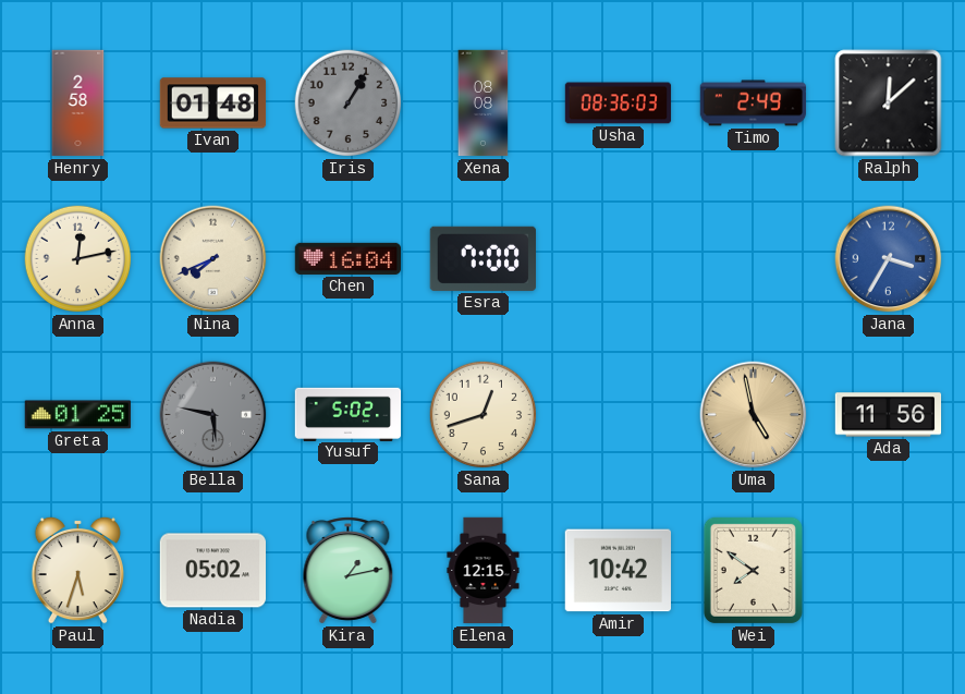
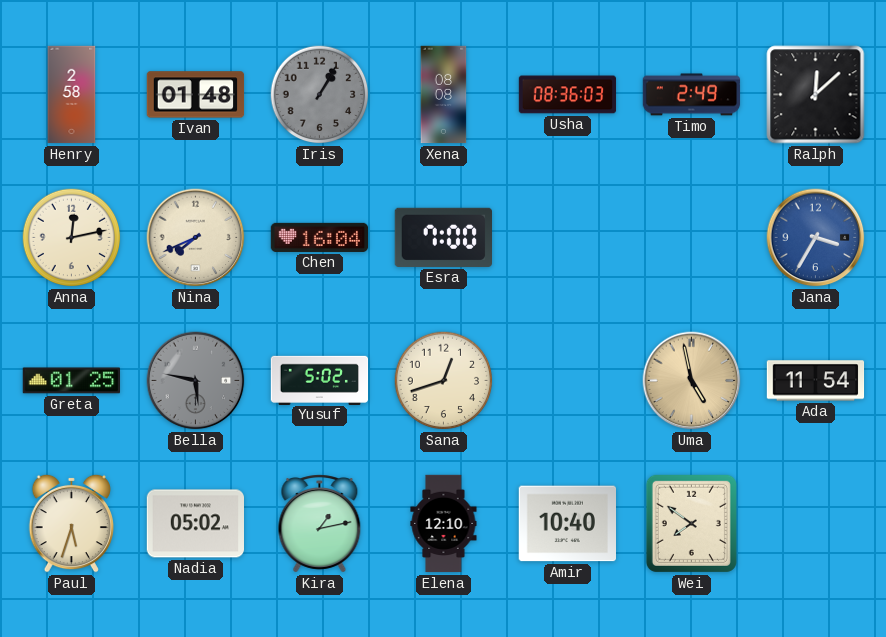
Ada: 11:56 -> 11:54
Elena: 12:15 -> 12:10
Amir: 10:42 -> 10:40
